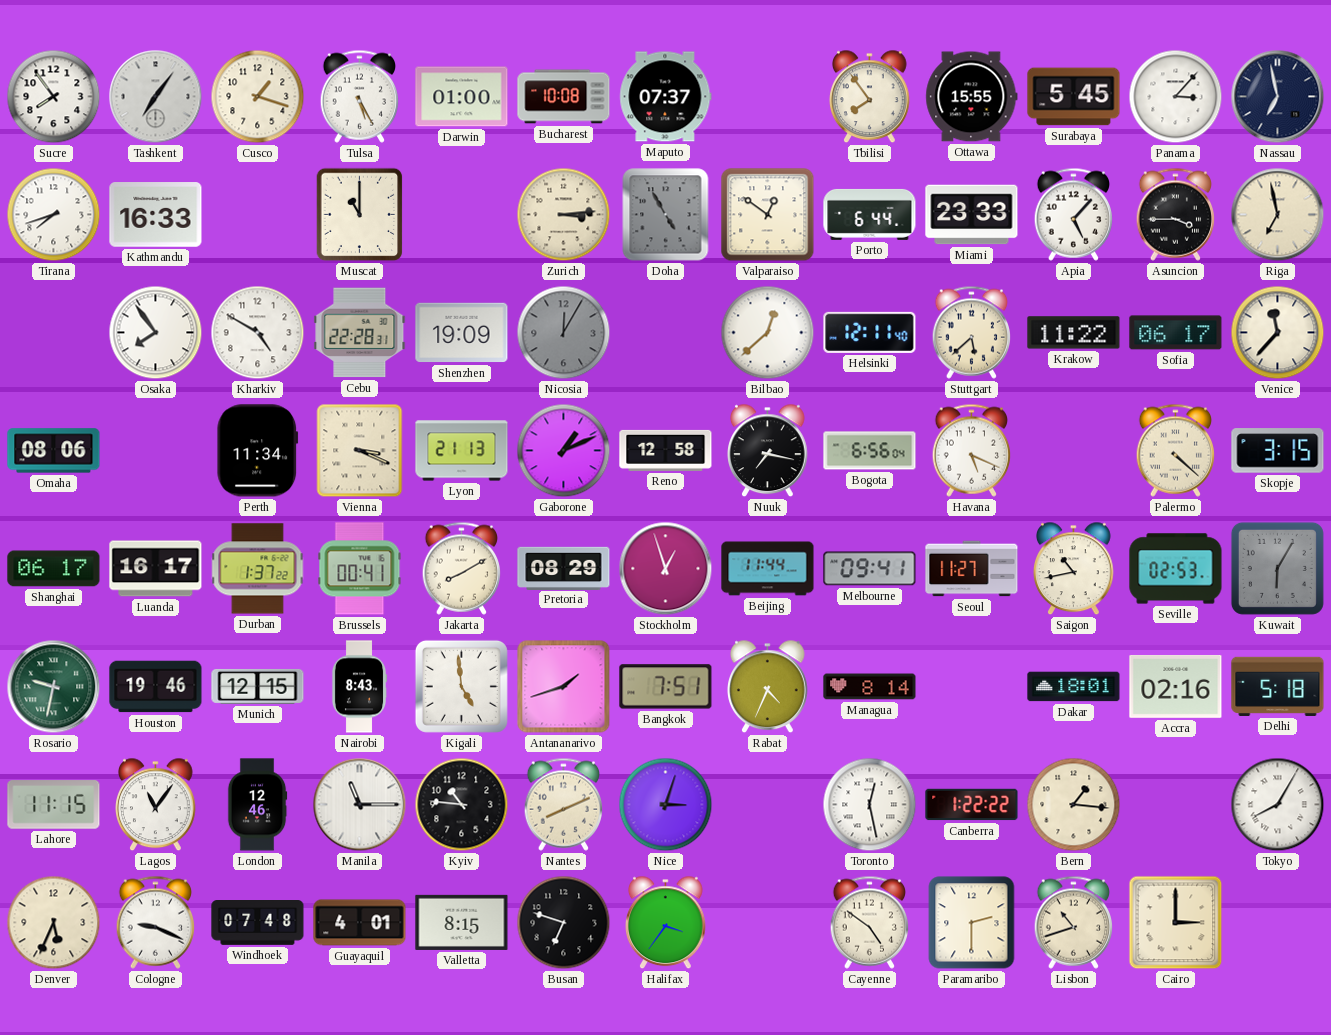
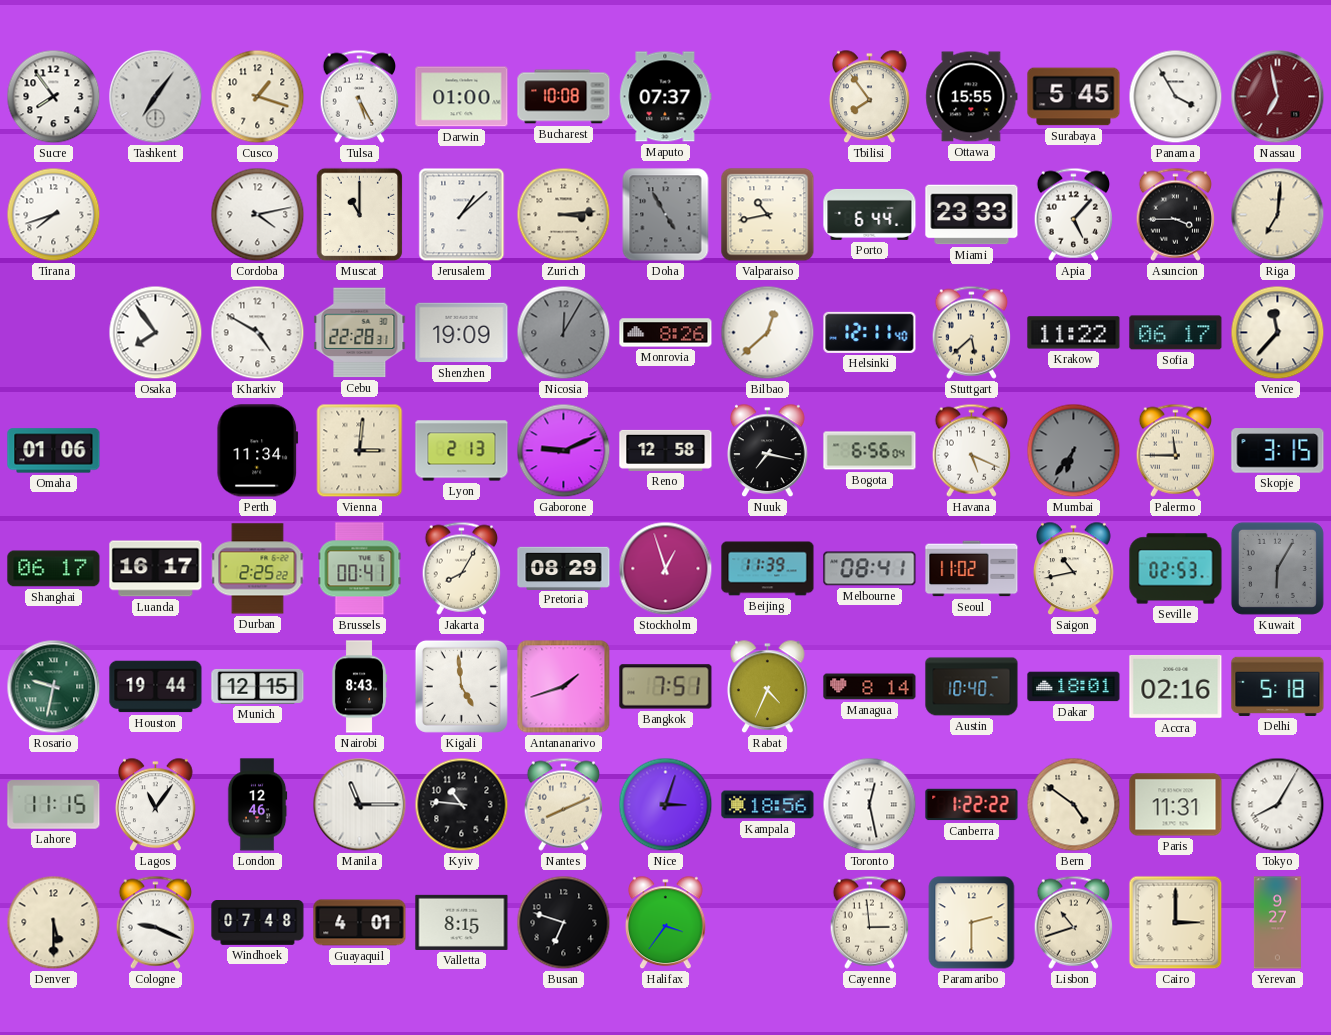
Panama: 3:07 -> 3:55
Nassau dial: navy -> burgundy
Kathmandu: 16:33 -> none
Cordoba: none -> 4:13
Jerusalem: none -> 1:08
Valparaiso: 12:51 -> 10:43
Riga: 6:58 -> 7:01
Monrovia: none -> 8:26
Omaha: 08:06 -> 01:06
Vienna: 3:19 -> 3:01
Lyon: 21:13 -> 2:13
Gaborone: 1:11 -> 9:11
Mumbai: none -> 6:36
Palermo: 4:22 -> 11:45
Durban: 1:37 -> 2:25
Jakarta: 8:10 -> 8:05
Beijing: 11:44 -> 11:39
Melbourne: 09:41 -> 08:41
Seoul: 11:27 -> 11:02
Houston: 19:46 -> 19:44
Austin: none -> 10:40
Kampala: none -> 18:56
Bern: 1:16 -> 4:51
Paris: none -> 11:31
Denver: 5:34 -> 5:30
Cayenne: 4:51 -> 2:59
Yerevan: none -> 9:27
